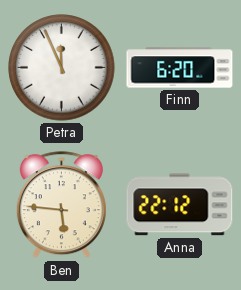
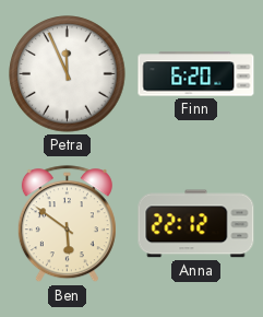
Ben: 5:46 -> 5:51
